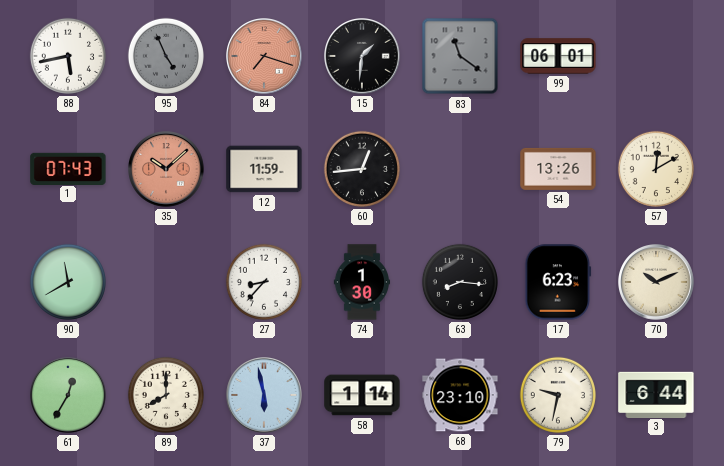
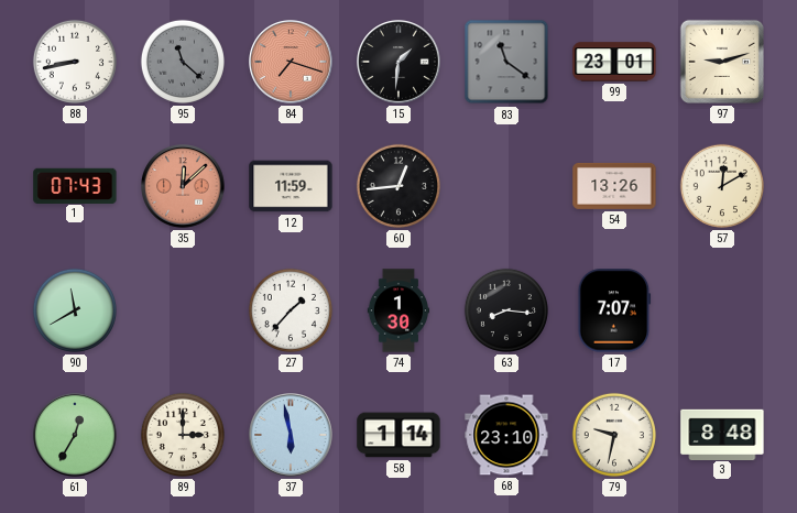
88: 5:43 -> 8:43
95: 4:56 -> 11:22
99: 06:01 -> 23:01
97: none -> 9:12
35: 10:08 -> 12:08
27: 8:37 -> 1:37
17: 6:23 -> 7:07
70: 10:11 -> none
89: 8:00 -> 3:00
3: 6:44 -> 8:48
